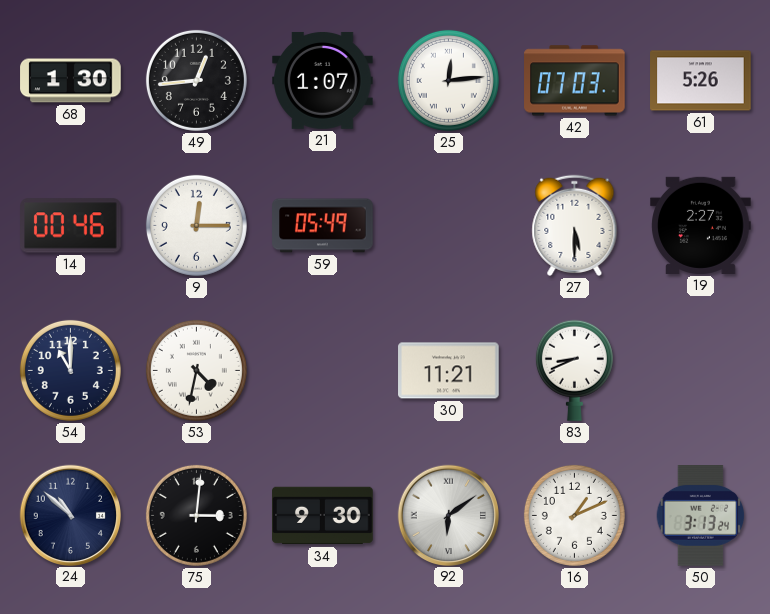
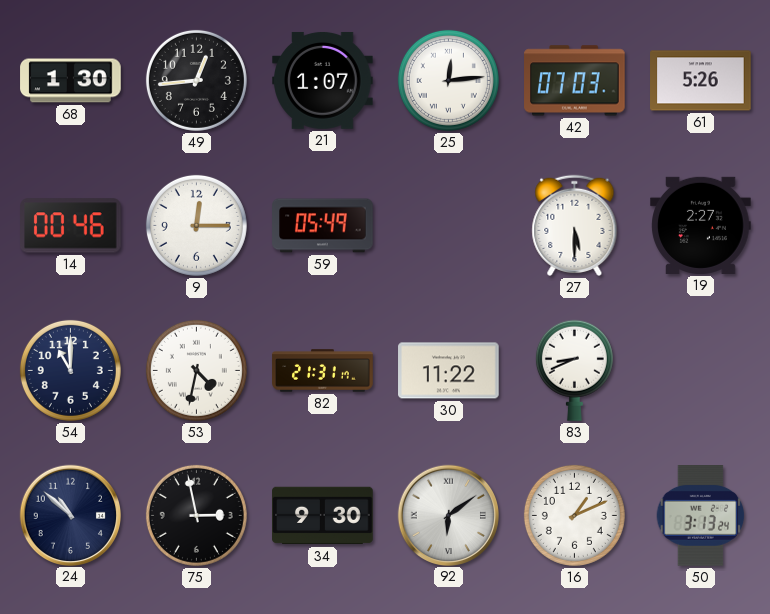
82: none -> 21:31
30: 11:21 -> 11:22
75: 3:01 -> 2:58
